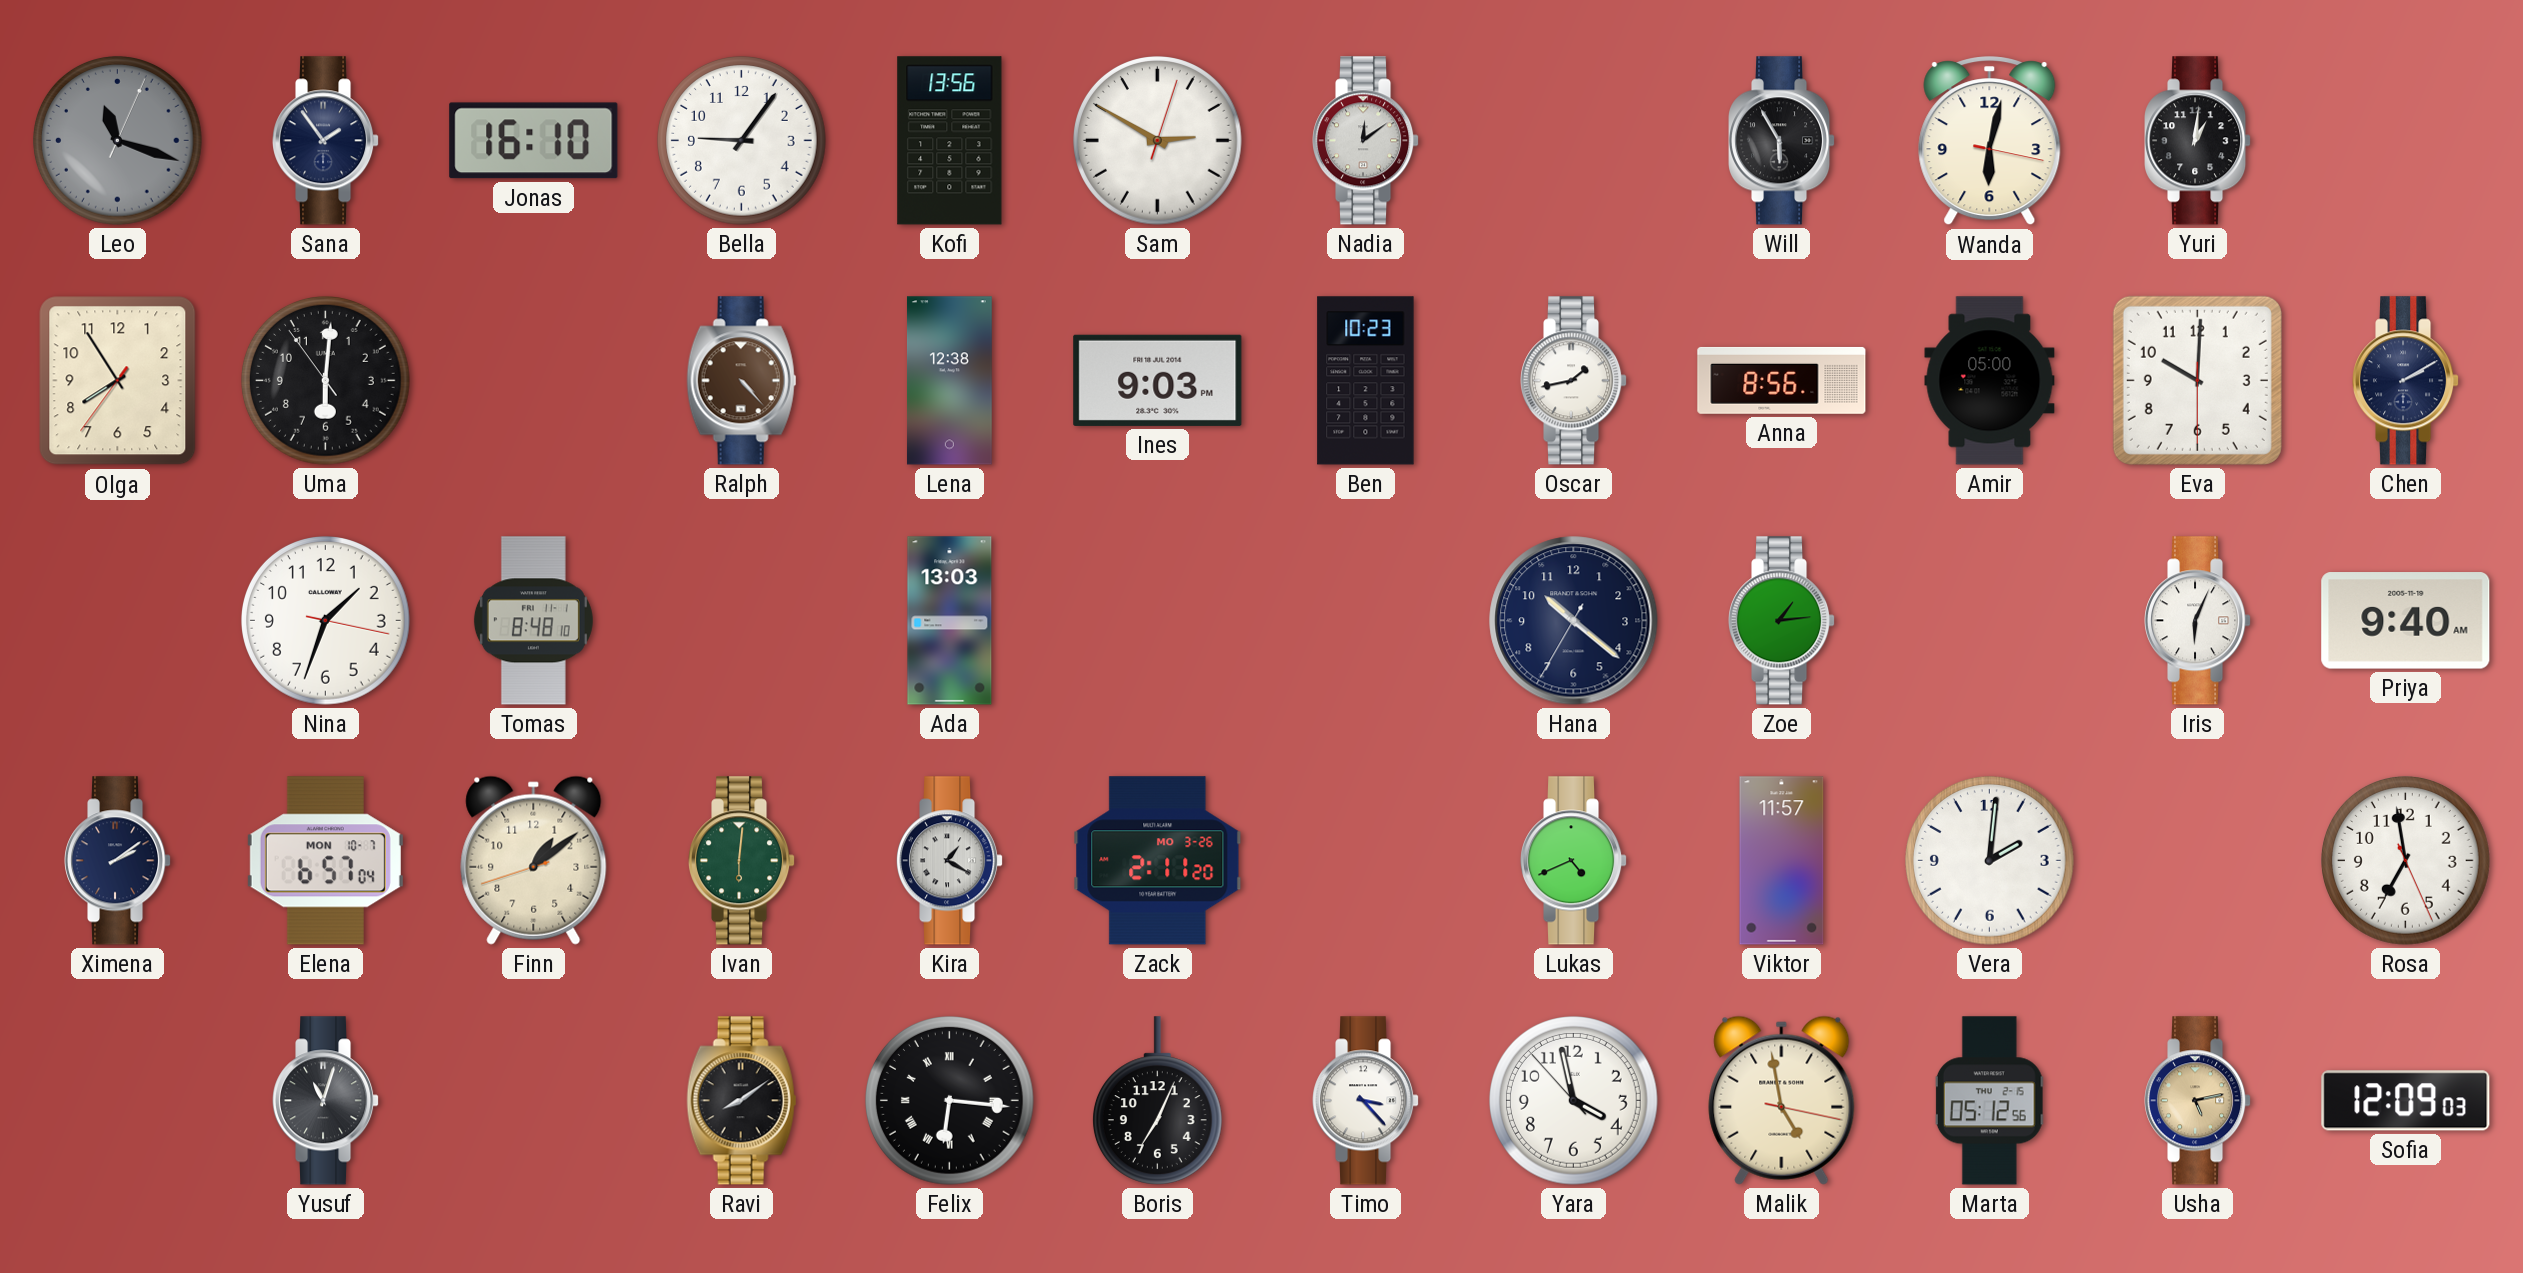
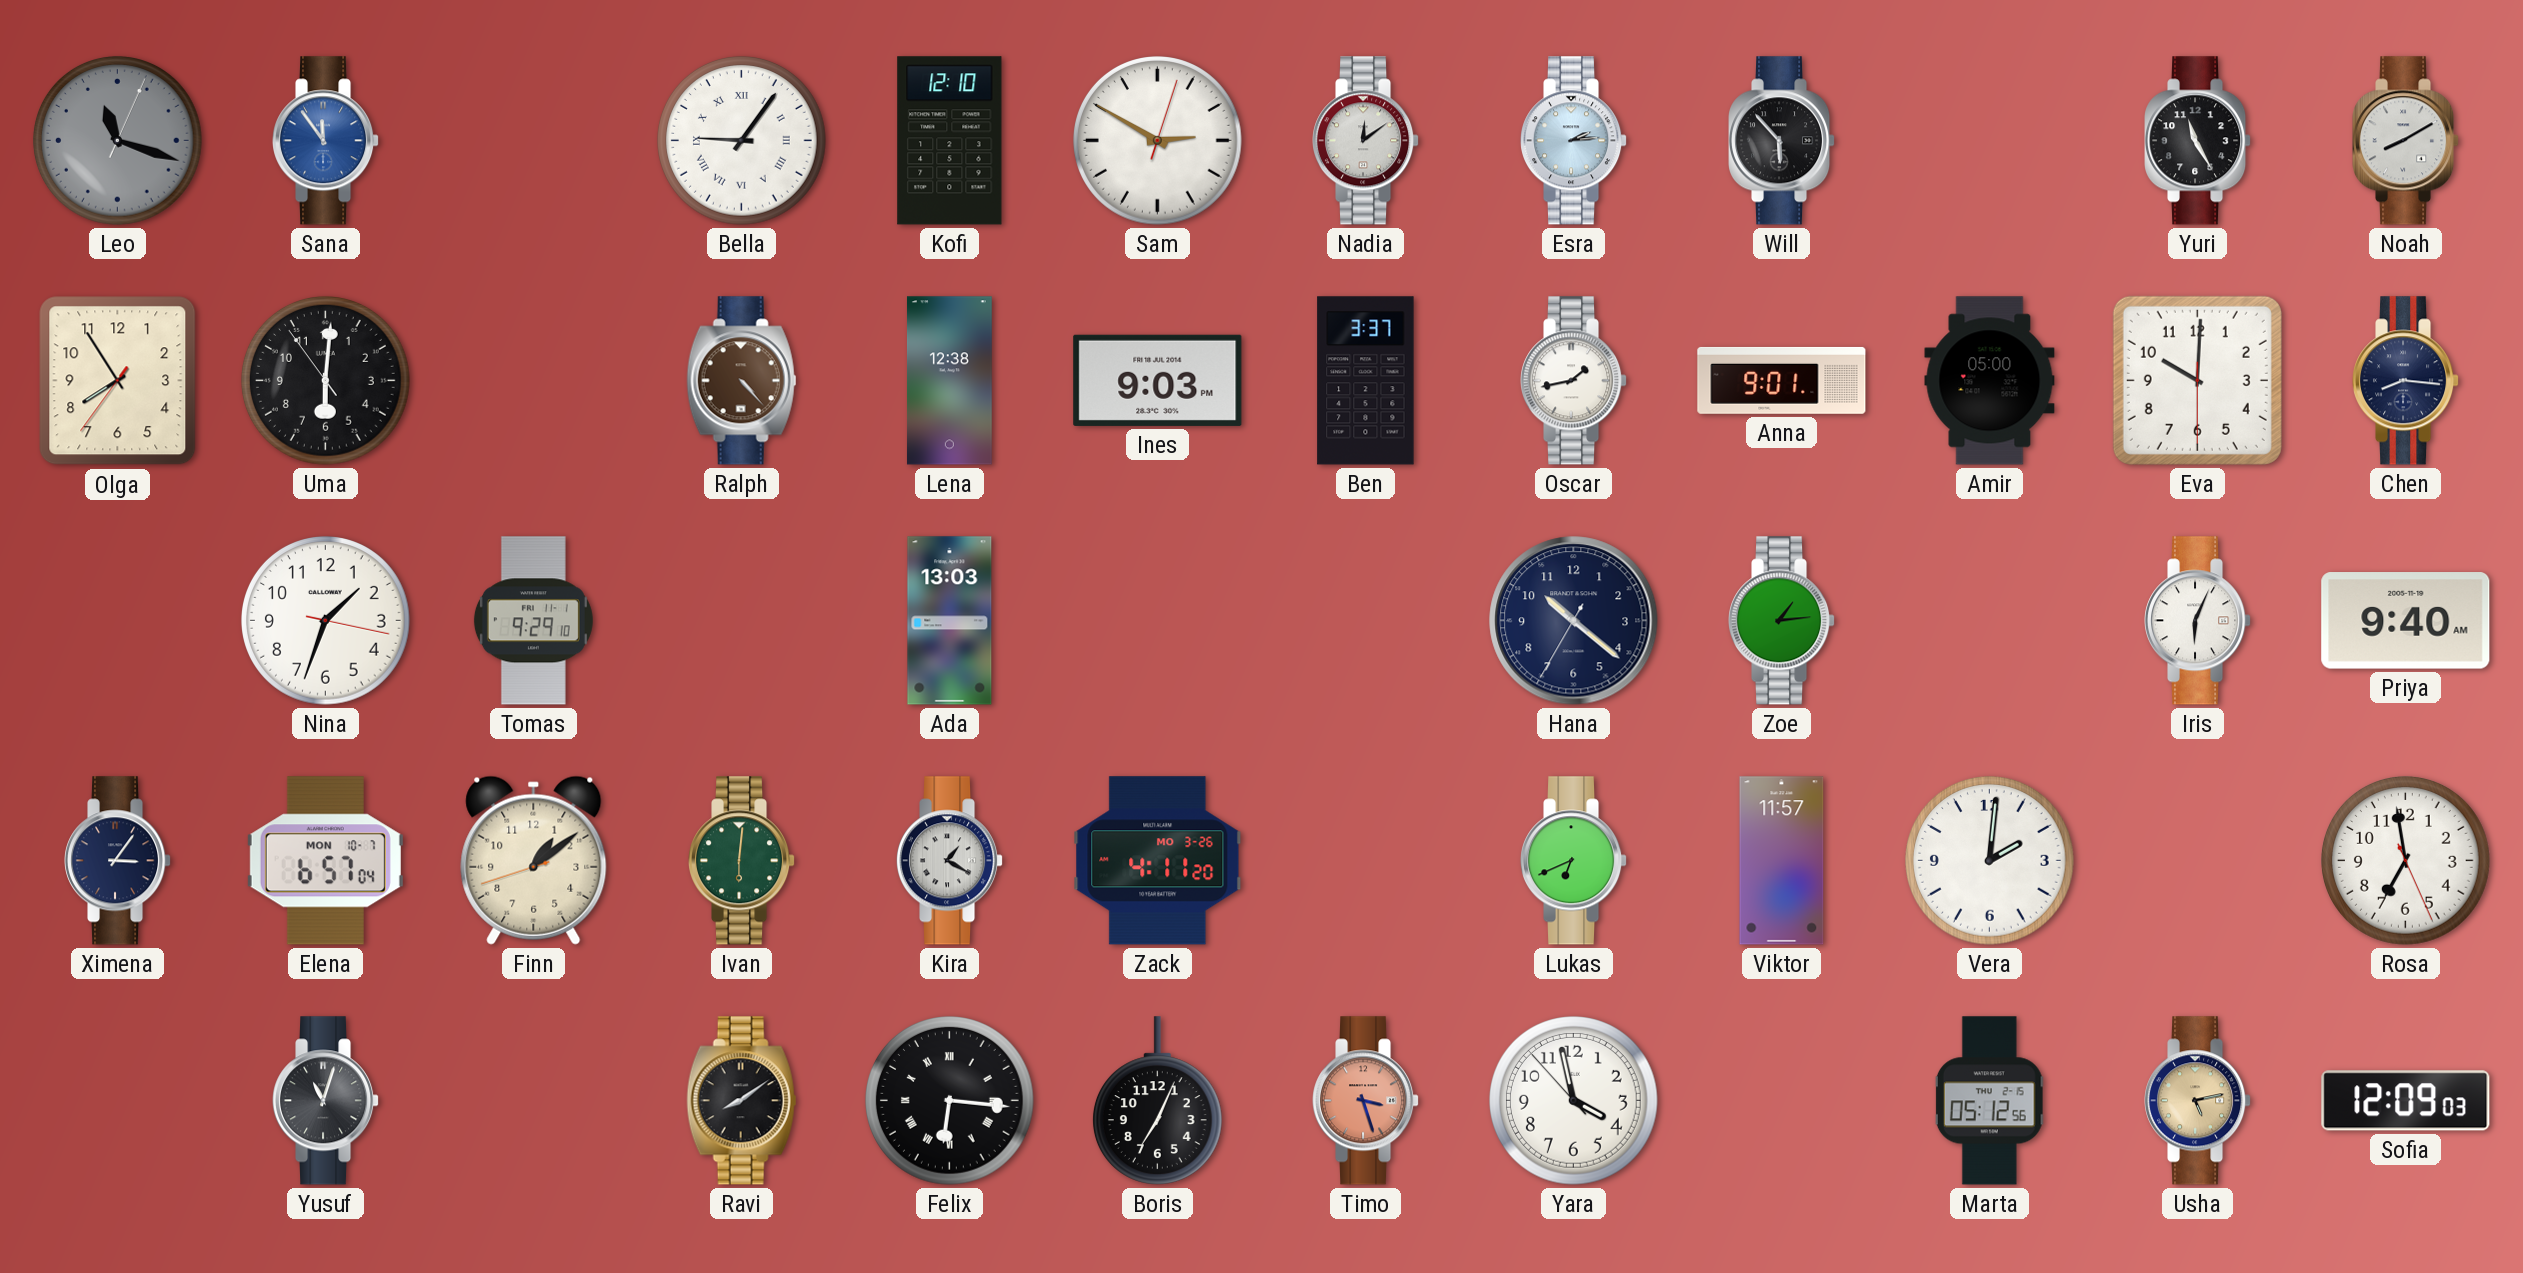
Sana: 1:54 -> 11:54
Sana dial: navy -> blue
Jonas: 16:10 -> none
Bella numerals: Arabic -> Roman
Kofi: 13:56 -> 12:10
Esra: none -> 2:14
Will: 5:55 -> 5:53
Wanda: 6:02 -> none
Yuri: 1:01 -> 11:25
Noah: none -> 8:10
Ben: 10:23 -> 3:37
Anna: 8:56 -> 9:01
Chen: 2:10 -> 8:16
Tomas: 8:48 -> 9:29
Ximena: 2:09 -> 3:06
Zack: 2:11 -> 4:11
Lukas: 4:41 -> 6:41
Timo: 3:23 -> 3:27
Timo dial: white -> salmon
Malik: 4:58 -> none
